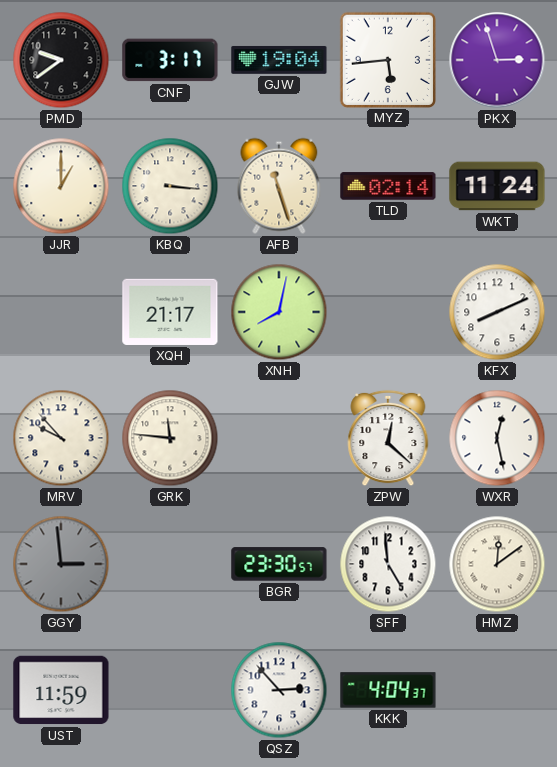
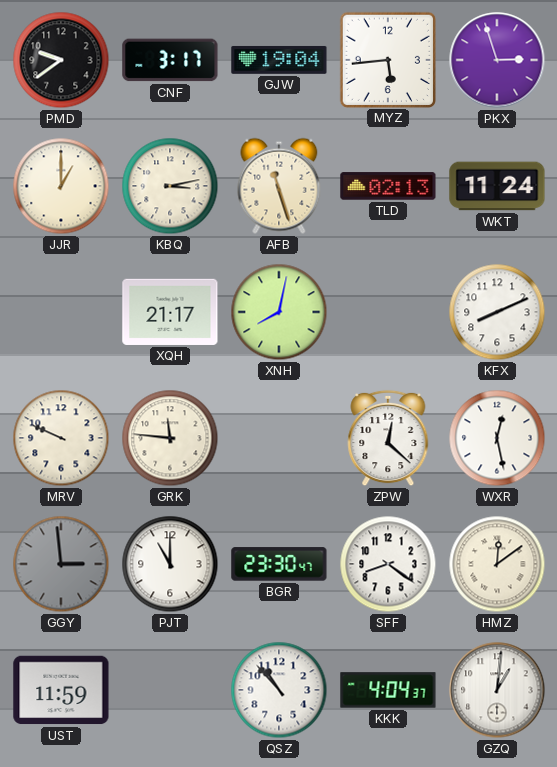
KBQ: 3:16 -> 3:13
TLD: 02:14 -> 02:13
MRV: 9:53 -> 9:49
PJT: none -> 11:00
BGR: 23:30:57 -> 23:30:47
SFF: 4:59 -> 8:21
QSZ: 2:53 -> 10:53
GZQ: none -> 1:01
